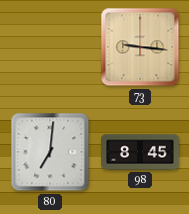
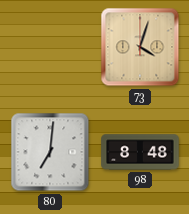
73: 9:16 -> 4:03
98: 8:45 -> 8:48
